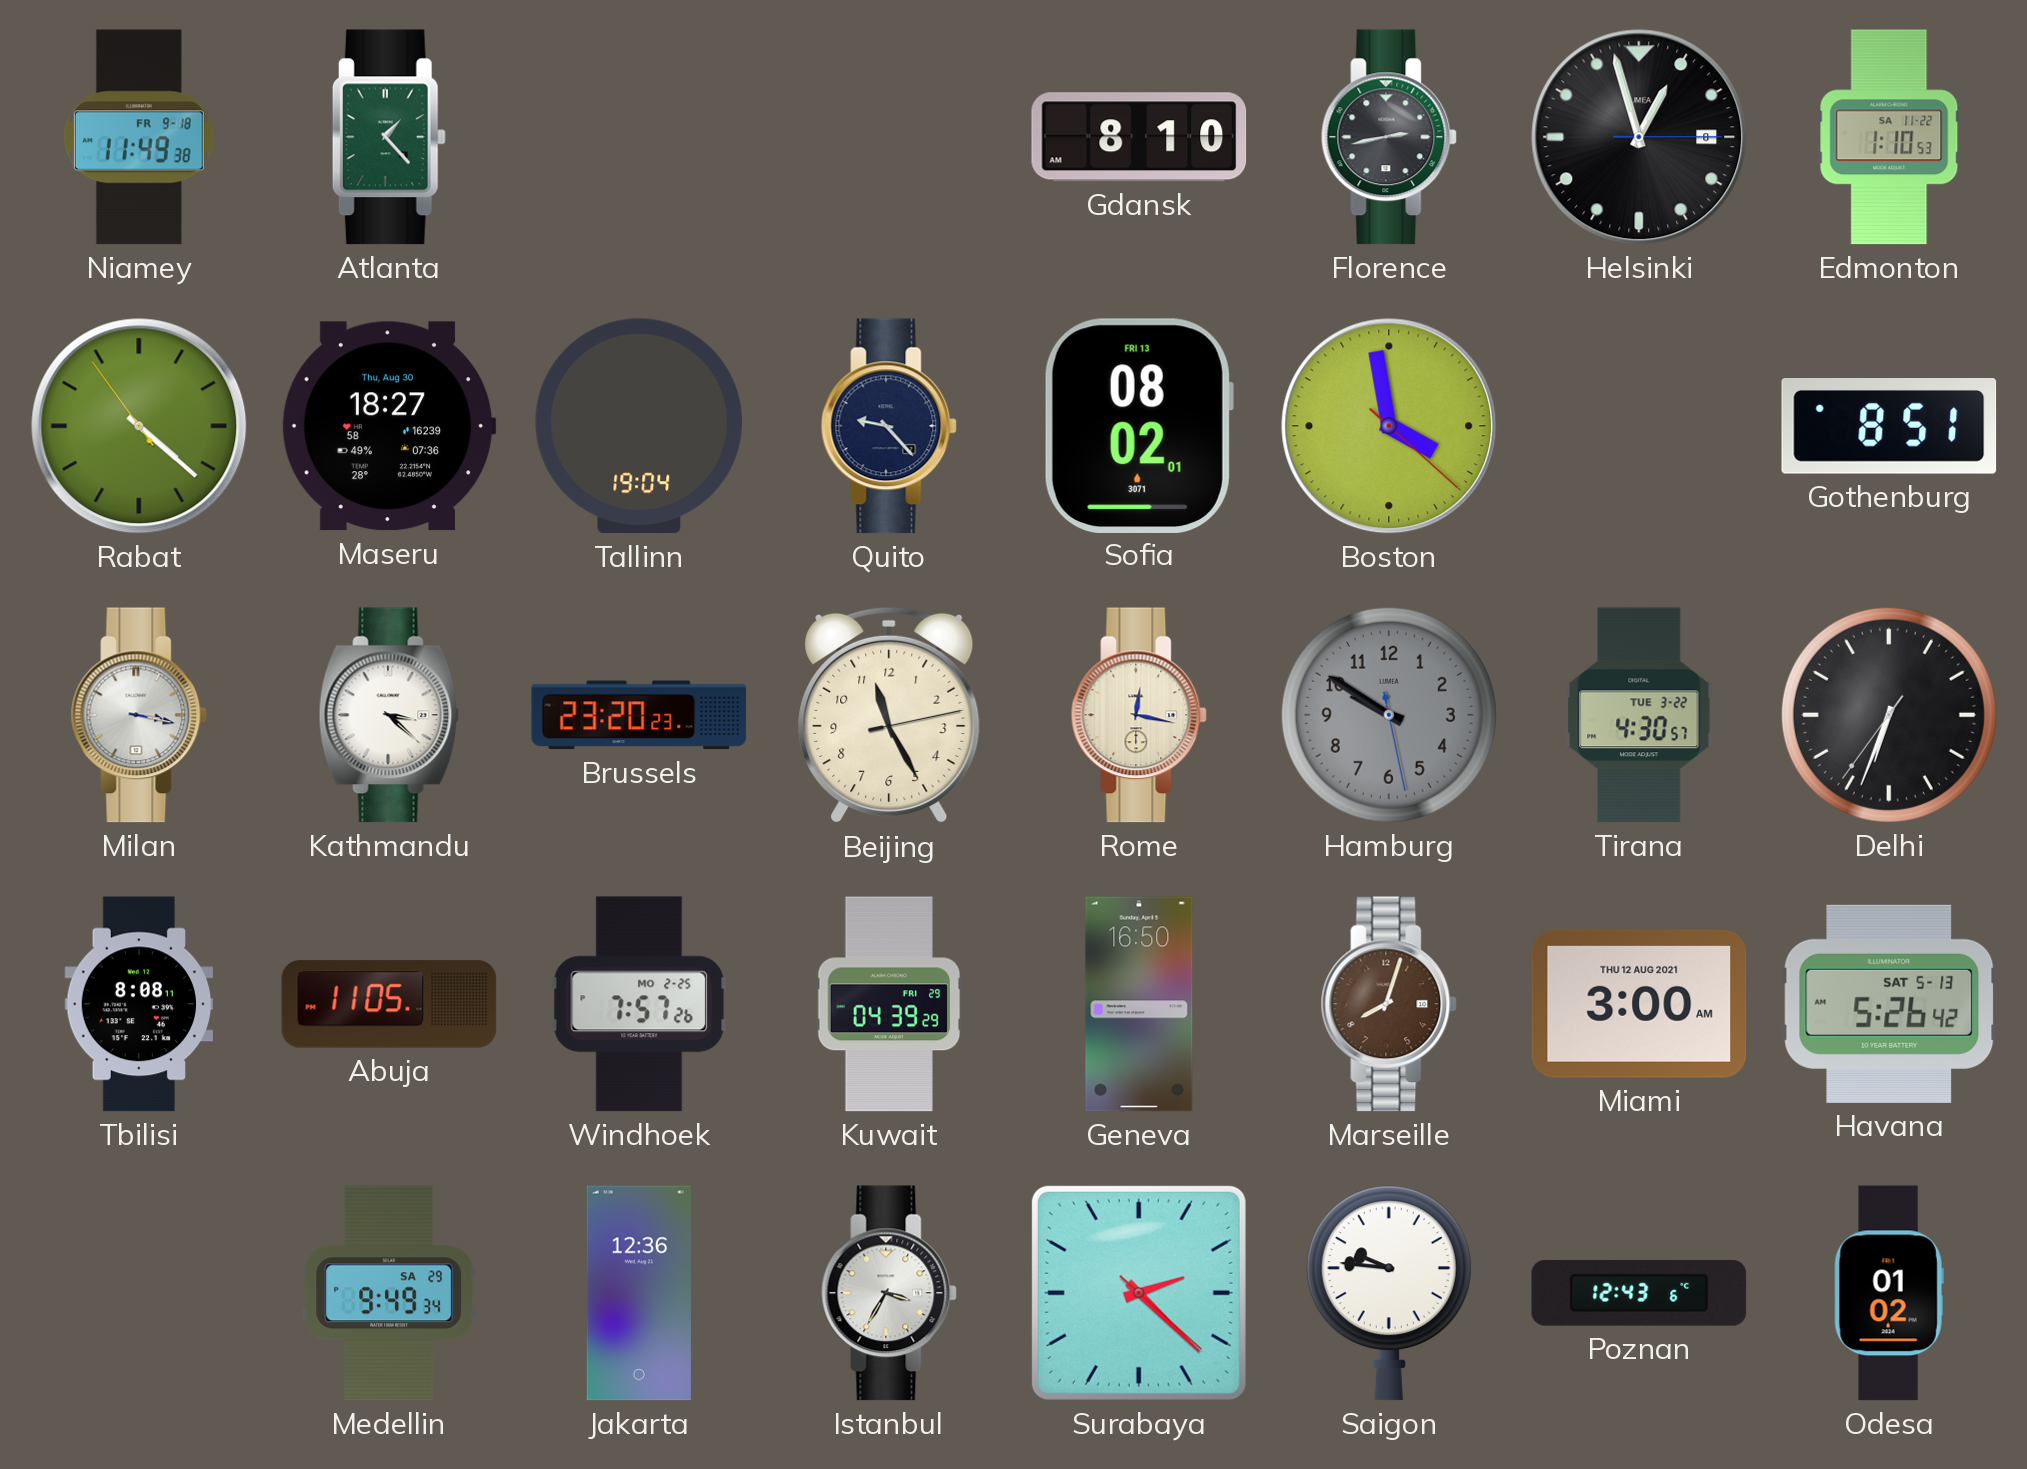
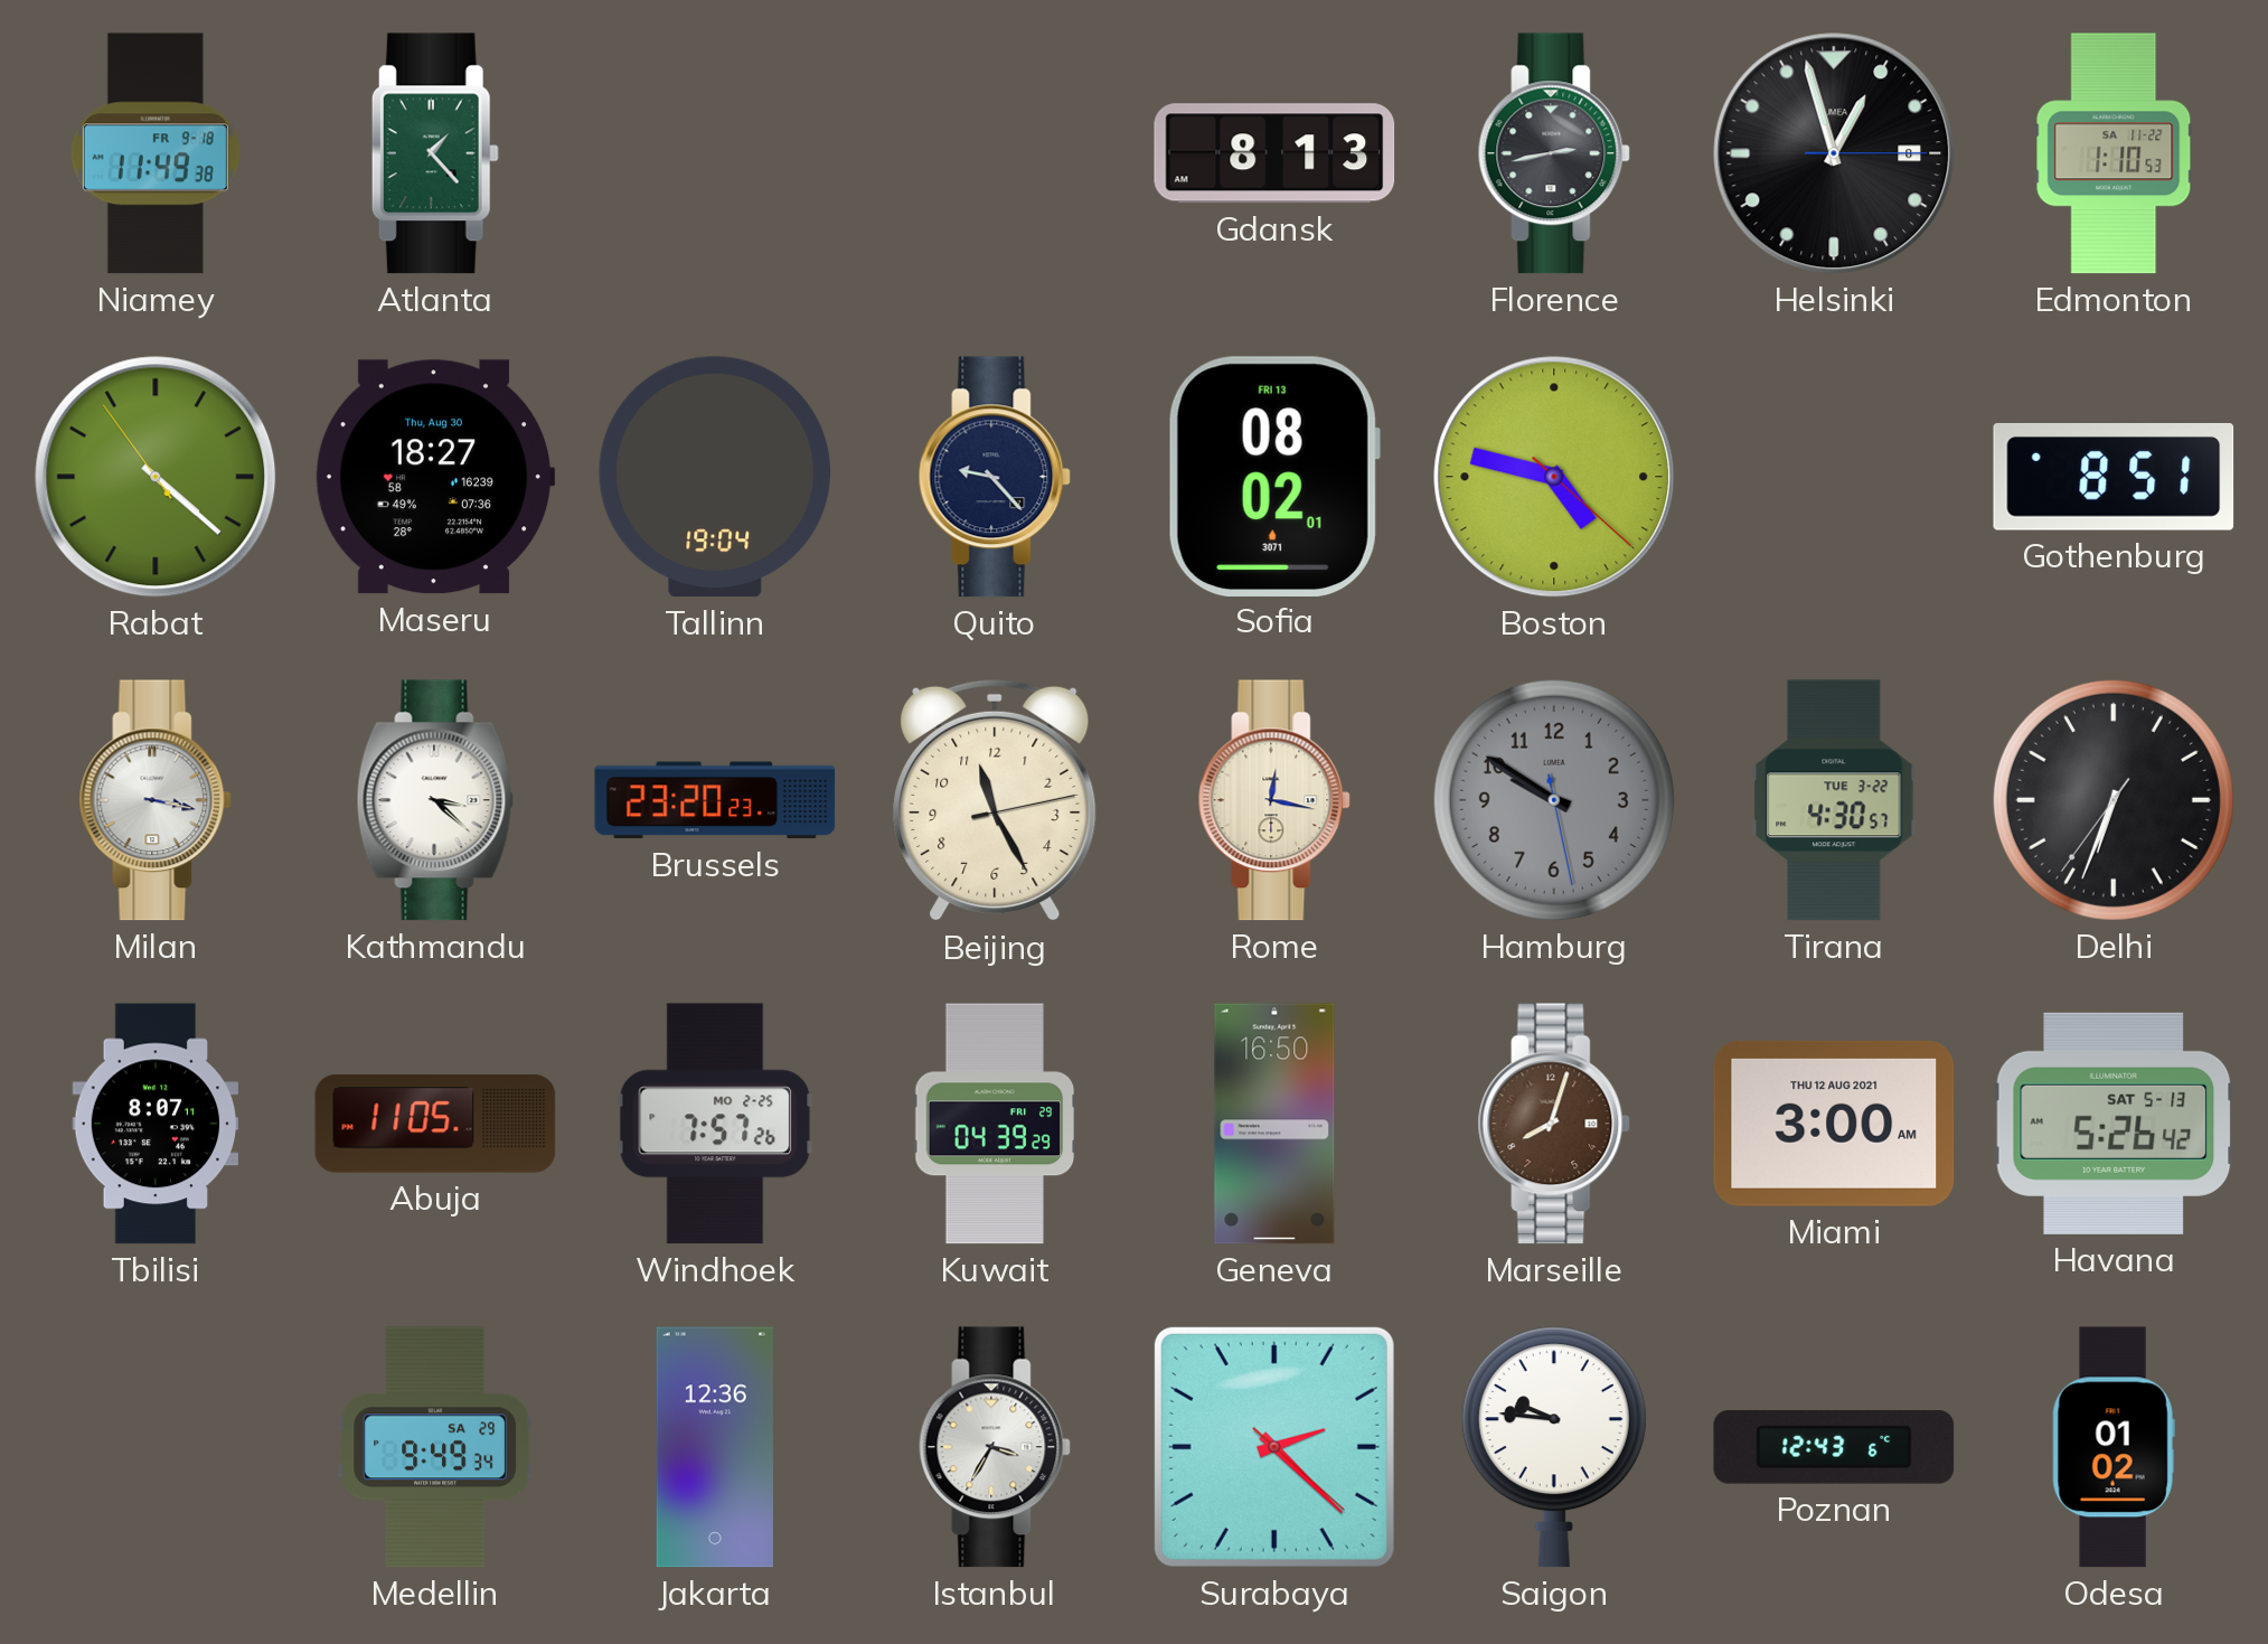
Gdansk: 8:10 -> 8:13
Boston: 3:58 -> 4:47
Tbilisi: 8:08 -> 8:07
